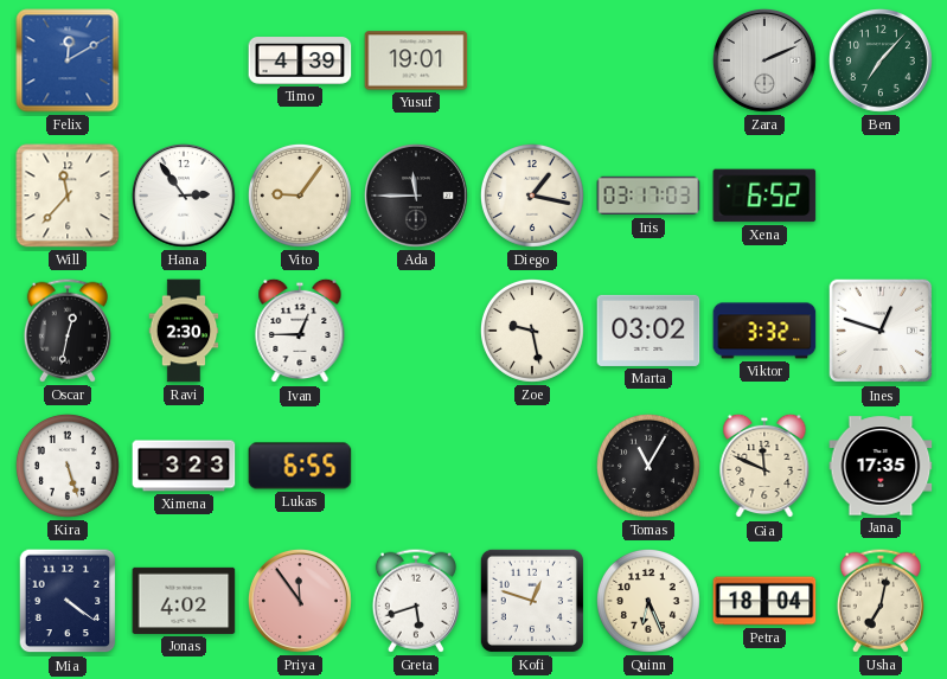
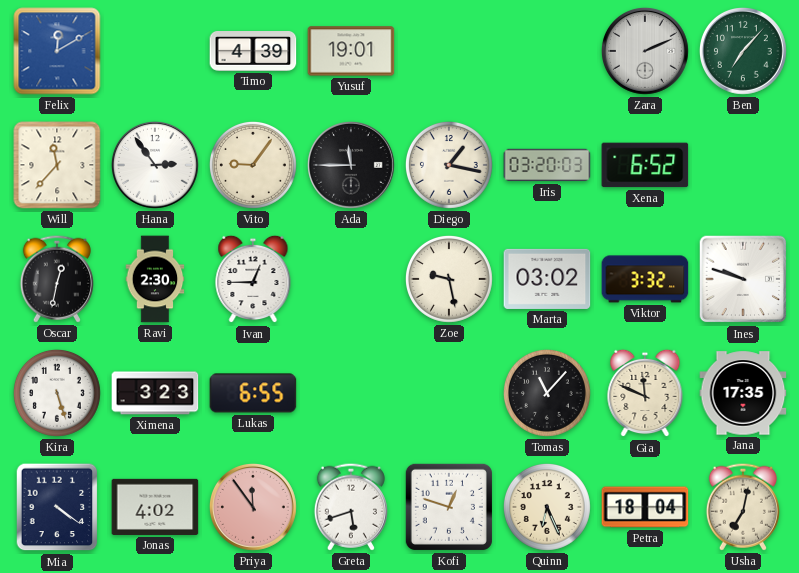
Iris: 03:17 -> 03:20
Ines: 12:48 -> 9:48
Tomas: 11:05 -> 11:07
